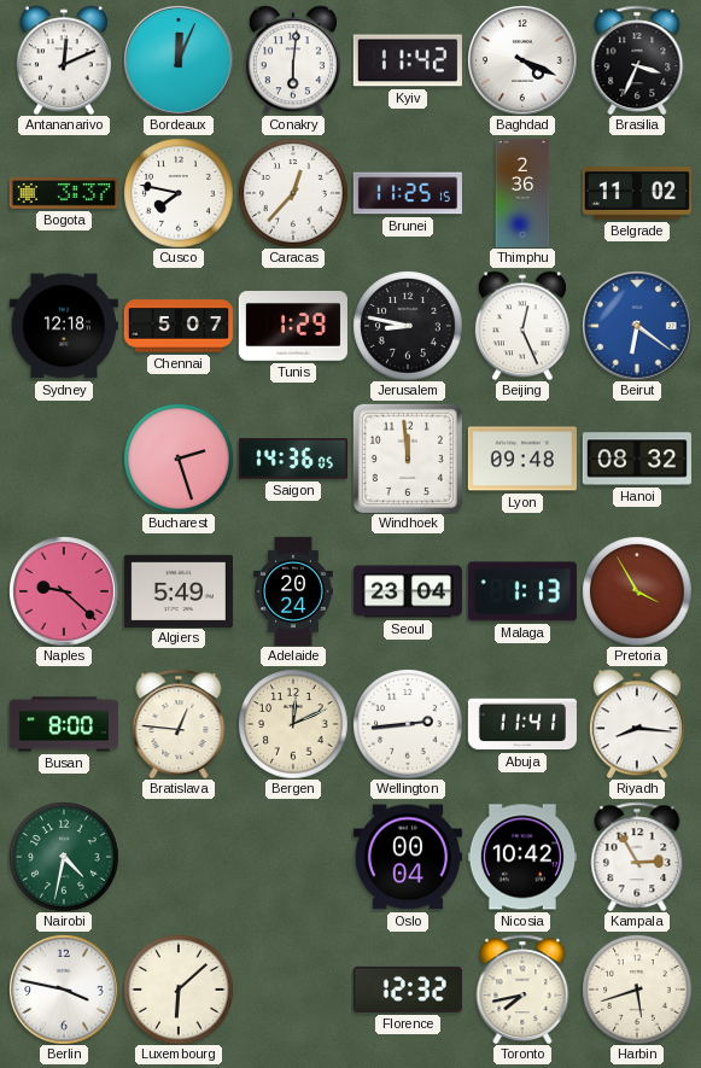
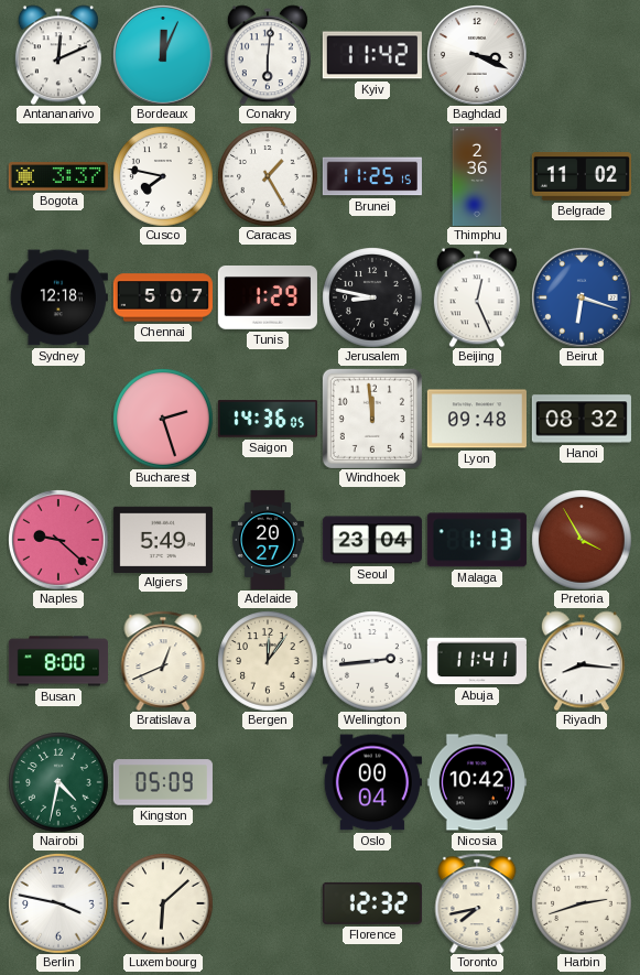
Baghdad: 4:19 -> 3:19
Brasilia: 3:34 -> none
Caracas: 12:37 -> 1:25
Beirut: 6:21 -> 6:18
Adelaide: 20:24 -> 20:27
Bratislava: 12:46 -> 12:41
Bergen: 12:11 -> 12:06
Kingston: none -> 05:09
Kampala: 2:55 -> none
Harbin: 5:42 -> 2:42
